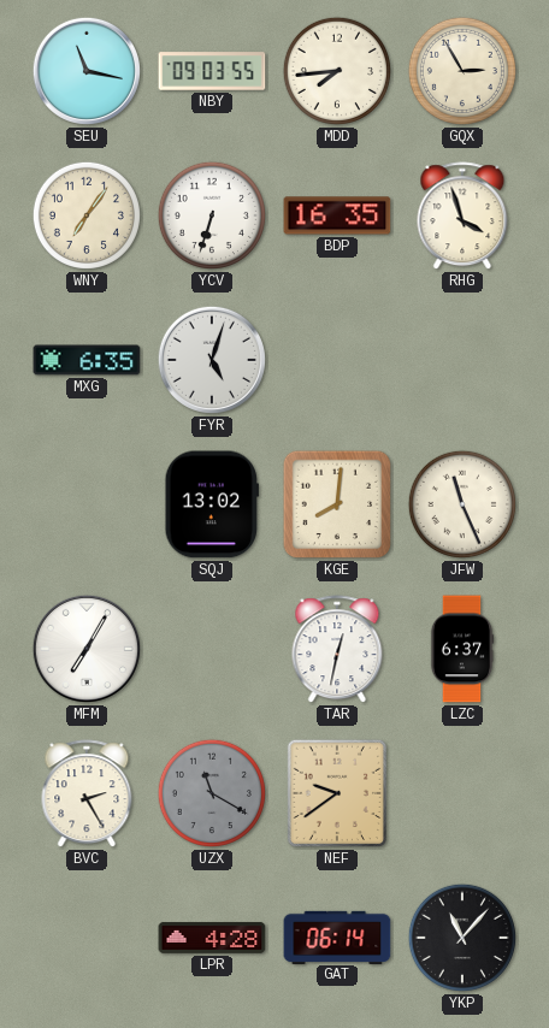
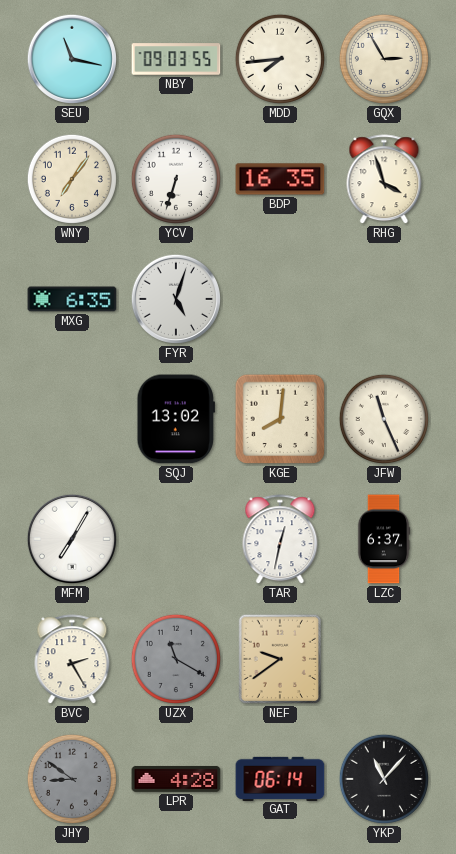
JHY: none -> 8:51
